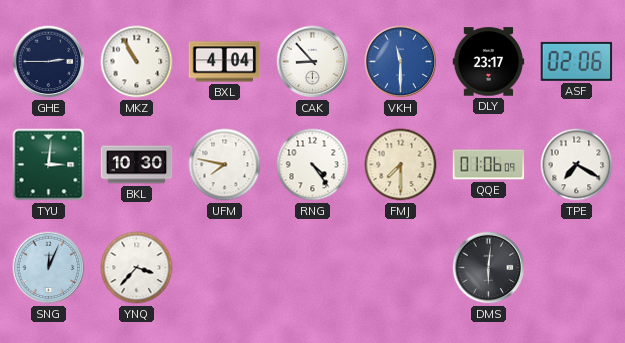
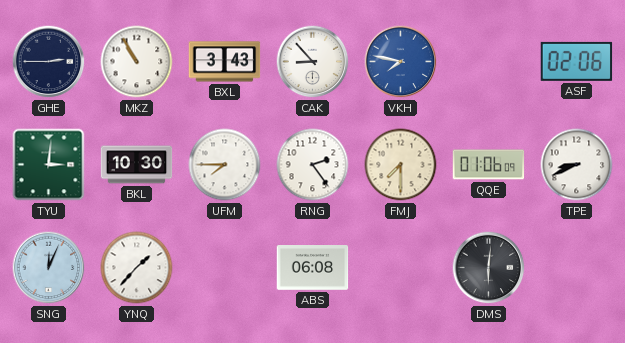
BXL: 4:04 -> 3:43
VKH: 11:30 -> 7:47
DLY: 23:17 -> none
UFM: 7:47 -> 7:45
RNG: 4:24 -> 2:24
TPE: 7:20 -> 8:41
YNQ: 3:37 -> 1:37
ABS: none -> 06:08
